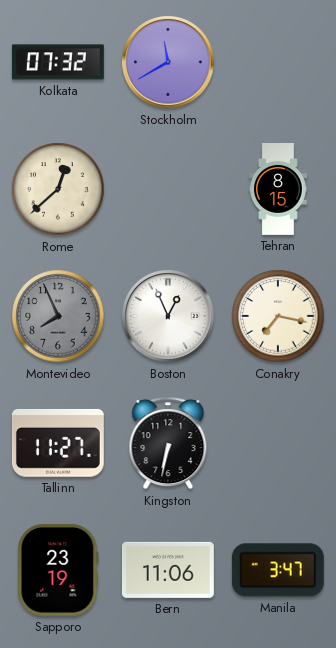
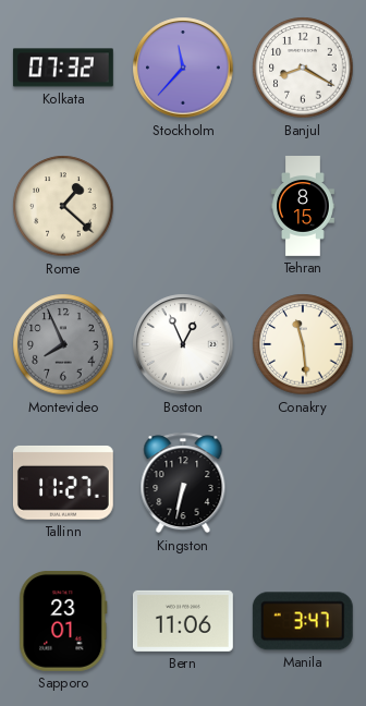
Stockholm: 11:40 -> 11:37
Banjul: none -> 8:20
Rome: 12:38 -> 1:22
Conakry: 7:17 -> 11:29
Sapporo: 23:19 -> 23:01
